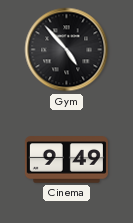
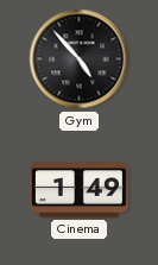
Cinema: 9:49 -> 1:49
